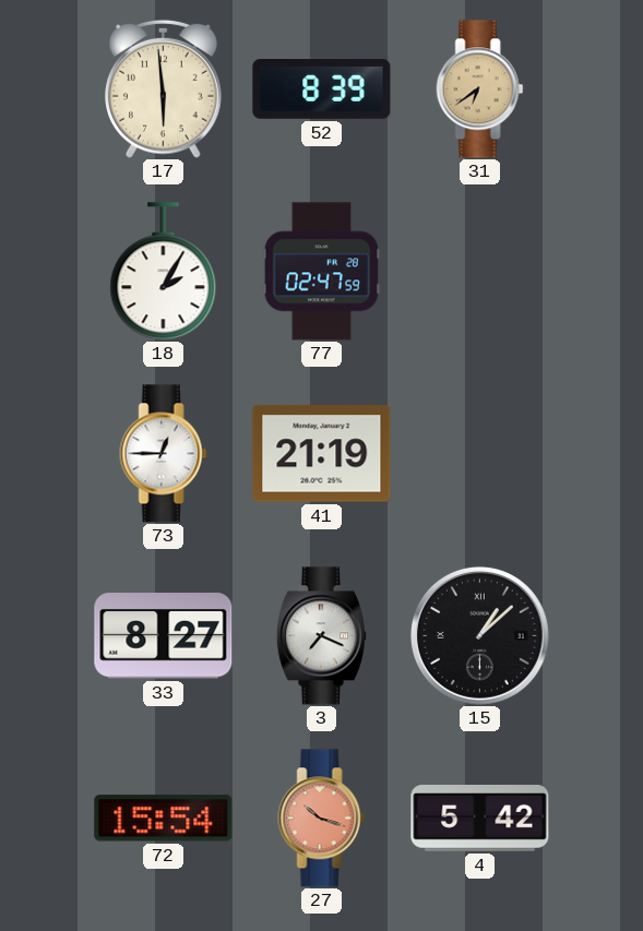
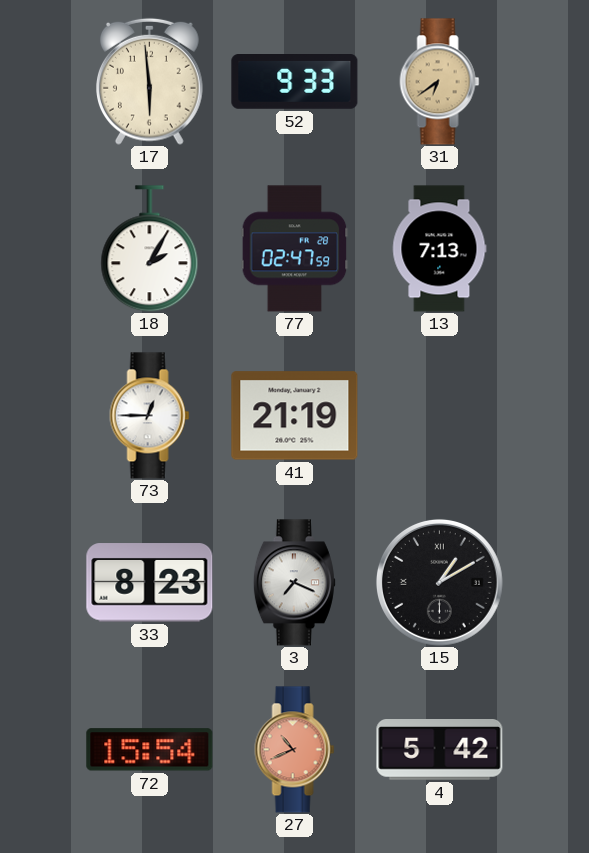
52: 8:39 -> 9:33
13: none -> 7:13
33: 8:27 -> 8:23
15: 1:08 -> 1:10
27: 10:18 -> 10:41
